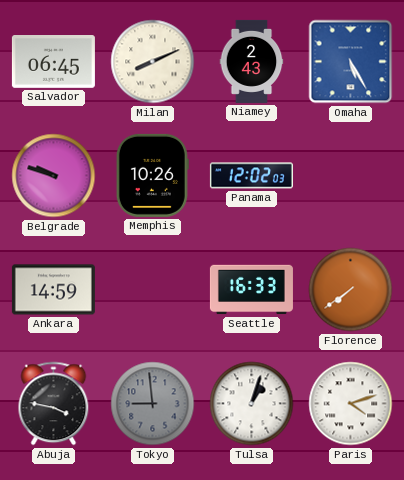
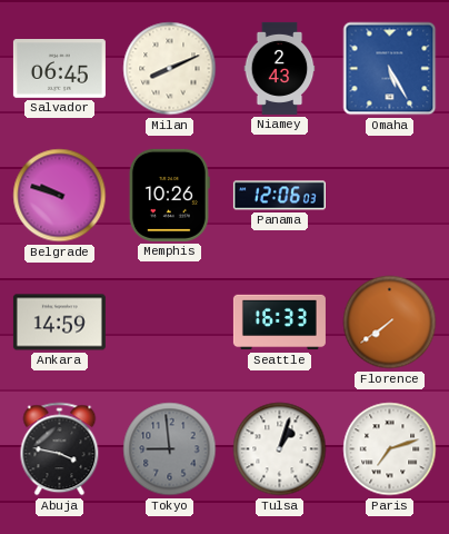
Panama: 12:02 -> 12:06
Paris: 4:12 -> 7:12
